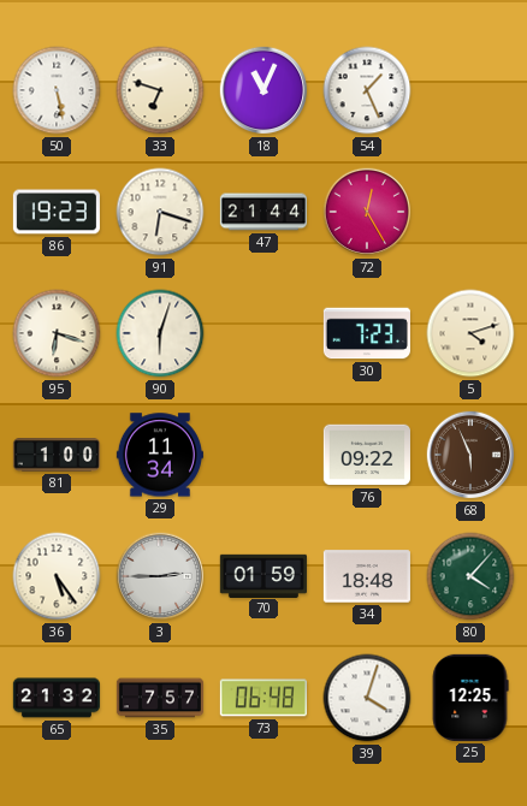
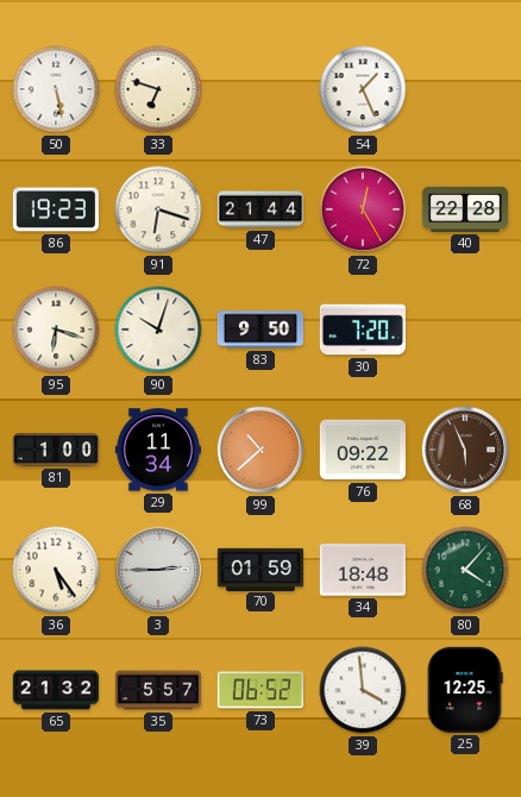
18: 11:04 -> none
40: none -> 22:28
90: 6:03 -> 10:03
83: none -> 9:50
30: 7:23 -> 7:20
5: 4:12 -> none
99: none -> 10:38
35: 7:57 -> 5:57
73: 06:48 -> 06:52
39: 4:03 -> 3:59
